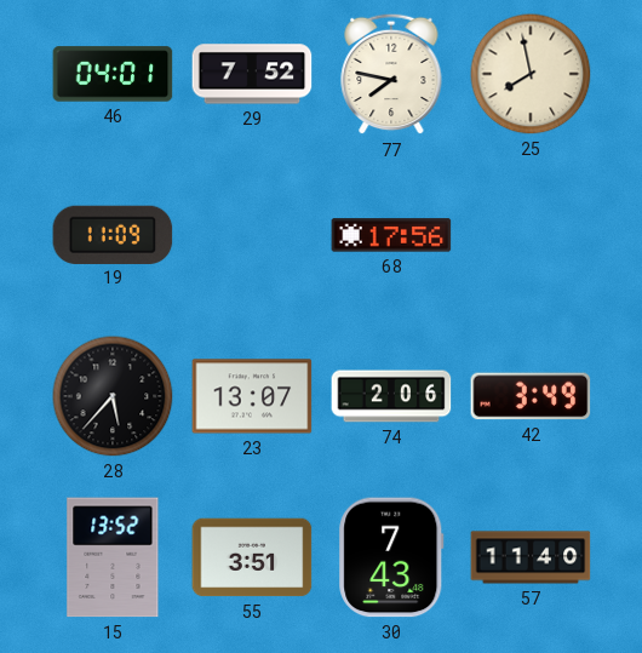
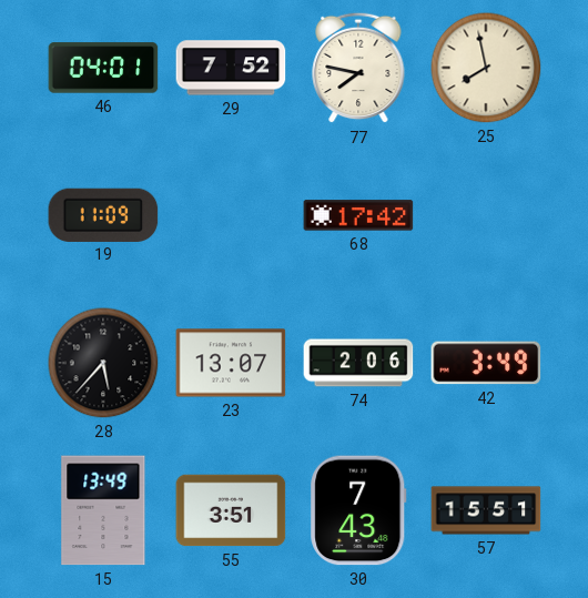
68: 17:56 -> 17:42
15: 13:52 -> 13:49
57: 11:40 -> 15:51
